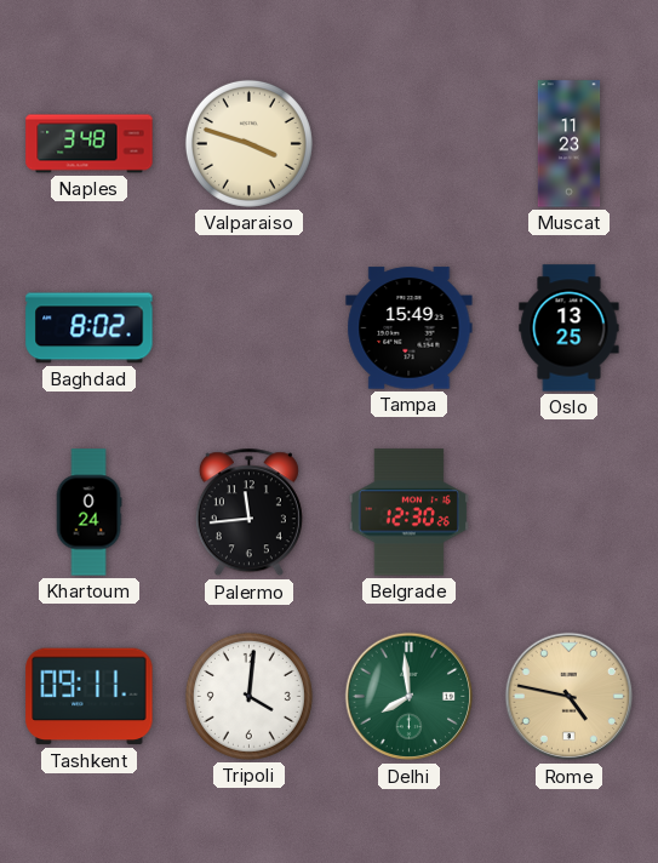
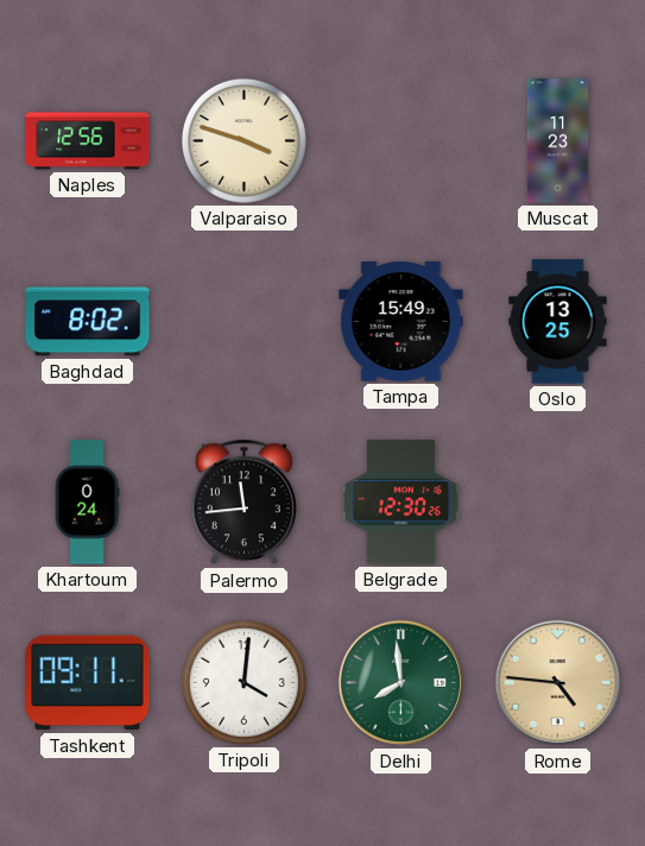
Naples: 3:48 -> 12:56
Rome: 4:47 -> 4:46
